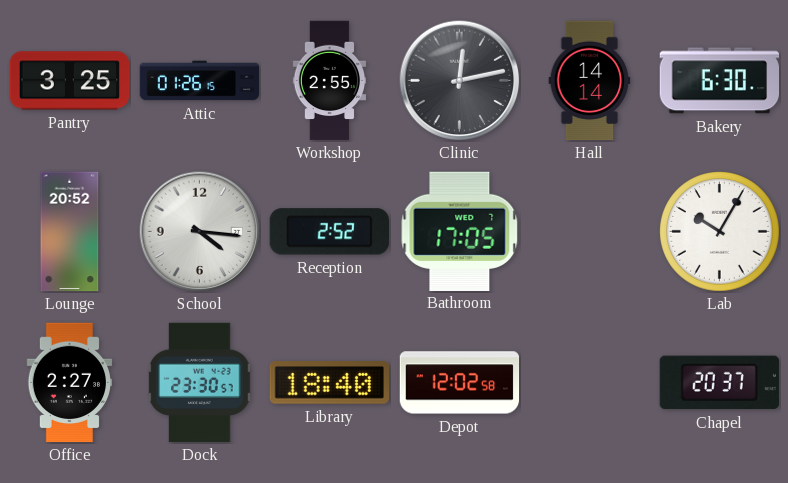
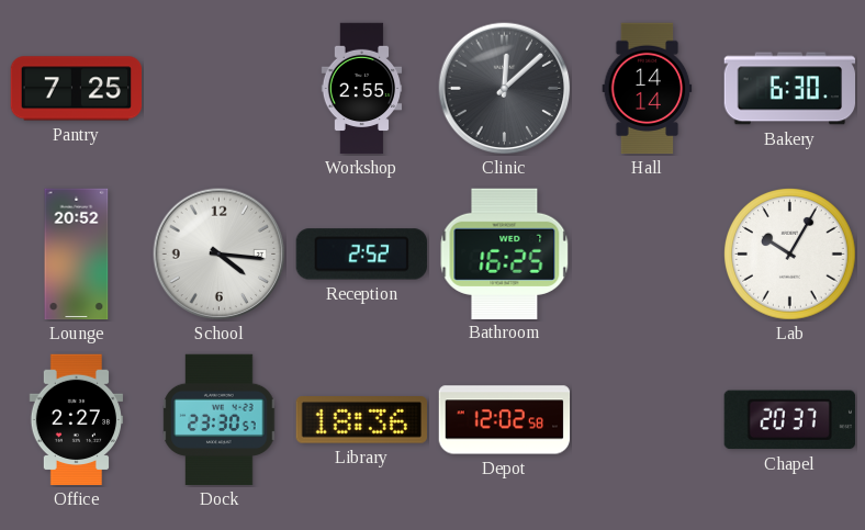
Pantry: 3:25 -> 7:25
Attic: 01:26 -> none
Clinic: 12:13 -> 12:08
Bathroom: 17:05 -> 16:25
Library: 18:40 -> 18:36
